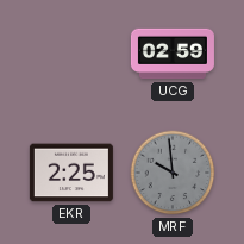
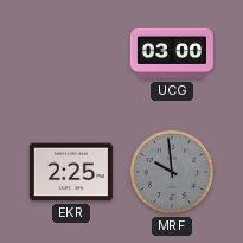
UCG: 02:59 -> 03:00
